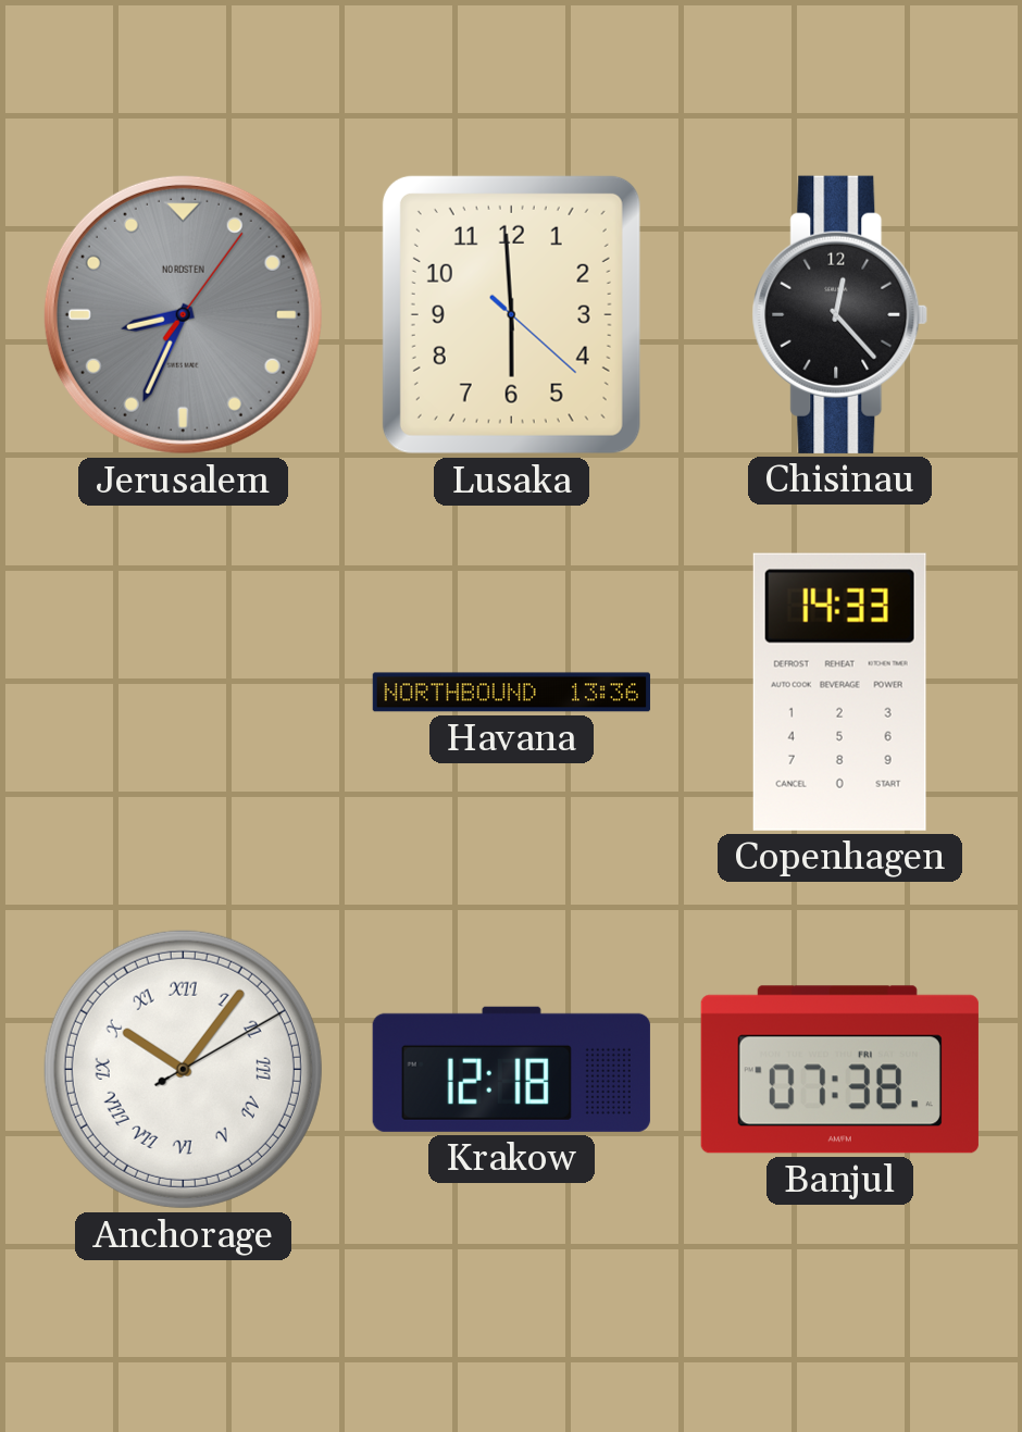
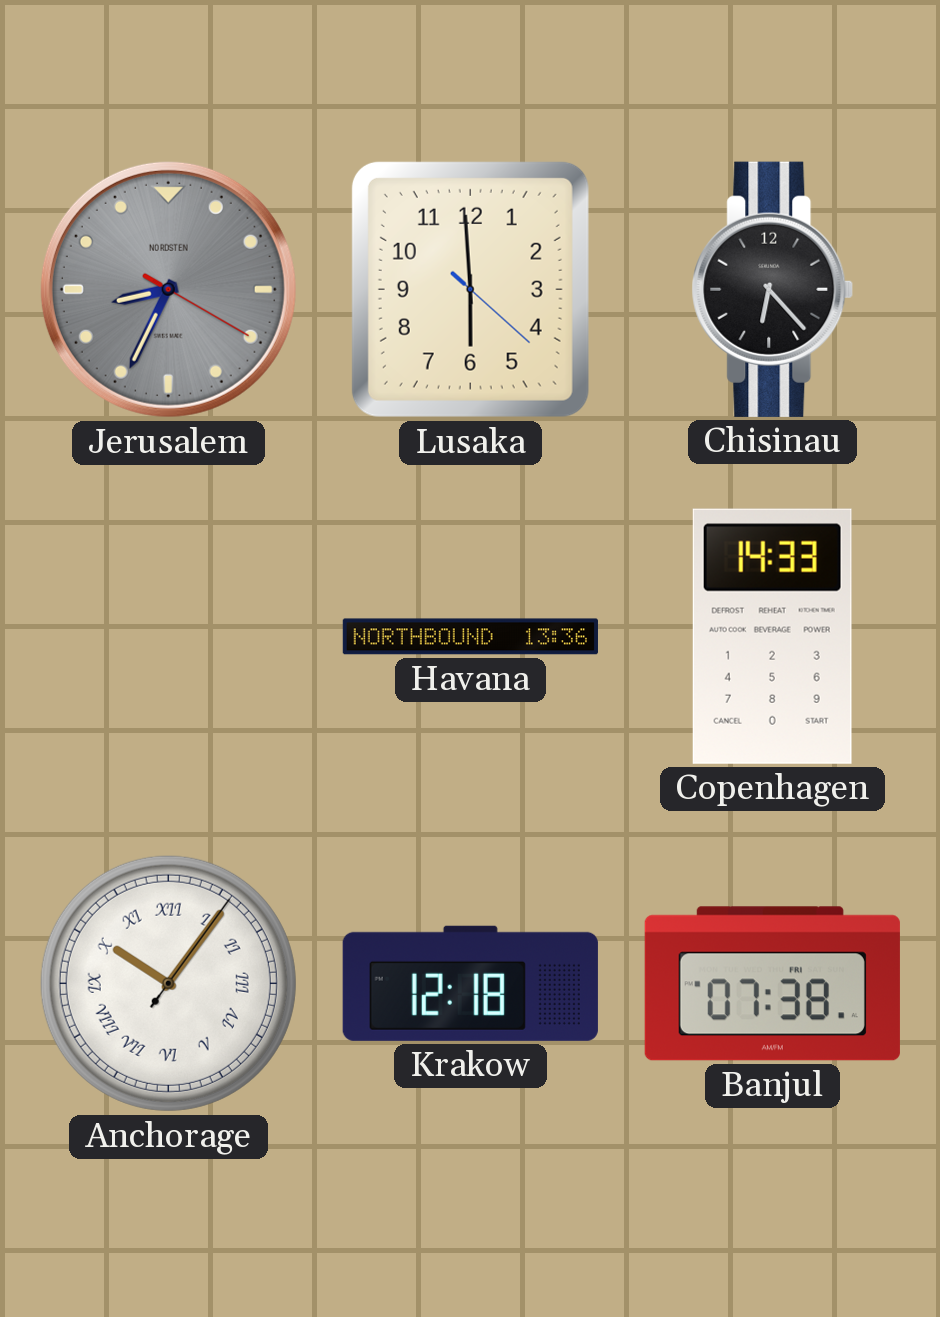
Jerusalem: 8:34:06 -> 8:34:20
Chisinau: 12:23 -> 6:23
Anchorage: 10:06:10 -> 10:06:06
